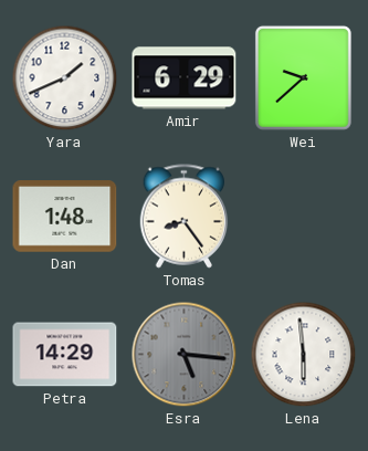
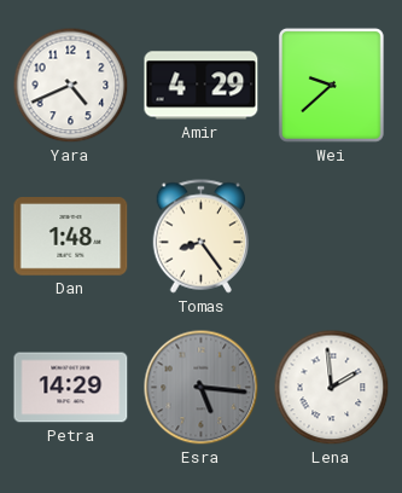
Yara: 1:41 -> 4:41
Amir: 6:29 -> 4:29
Lena: 5:59 -> 1:59
